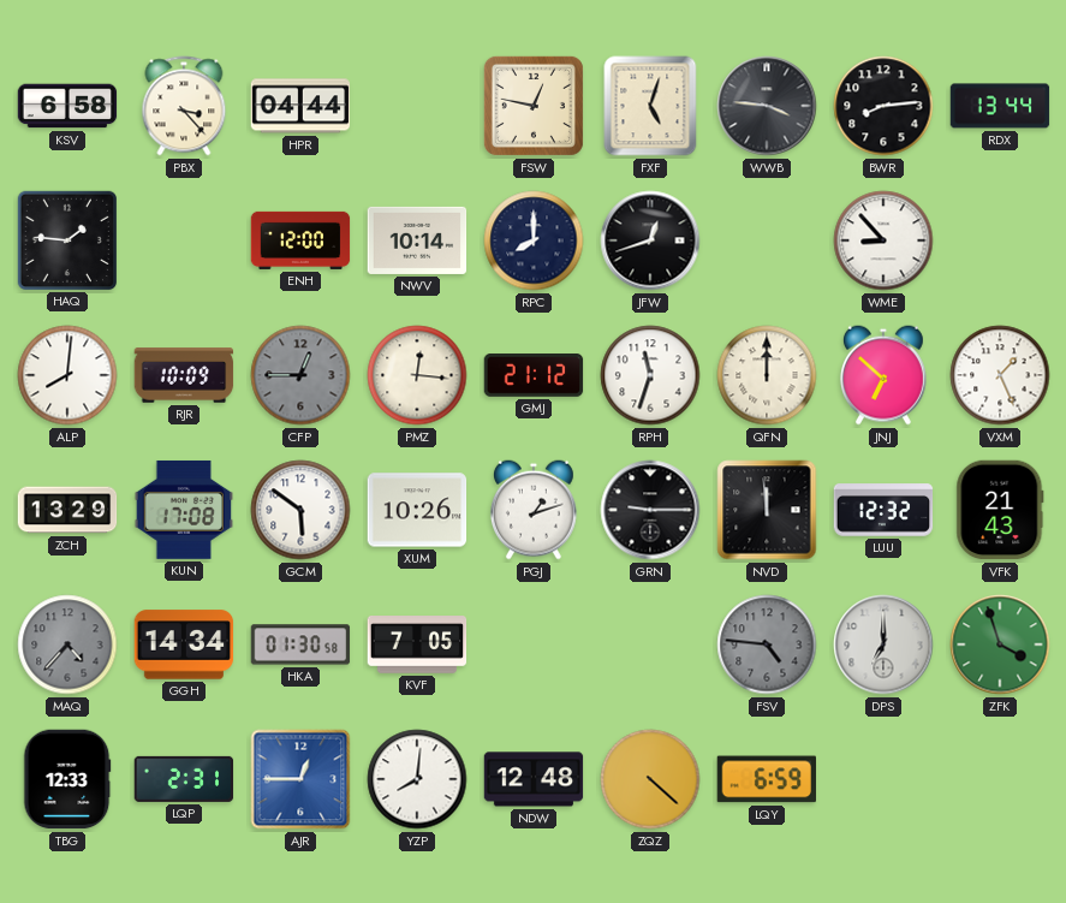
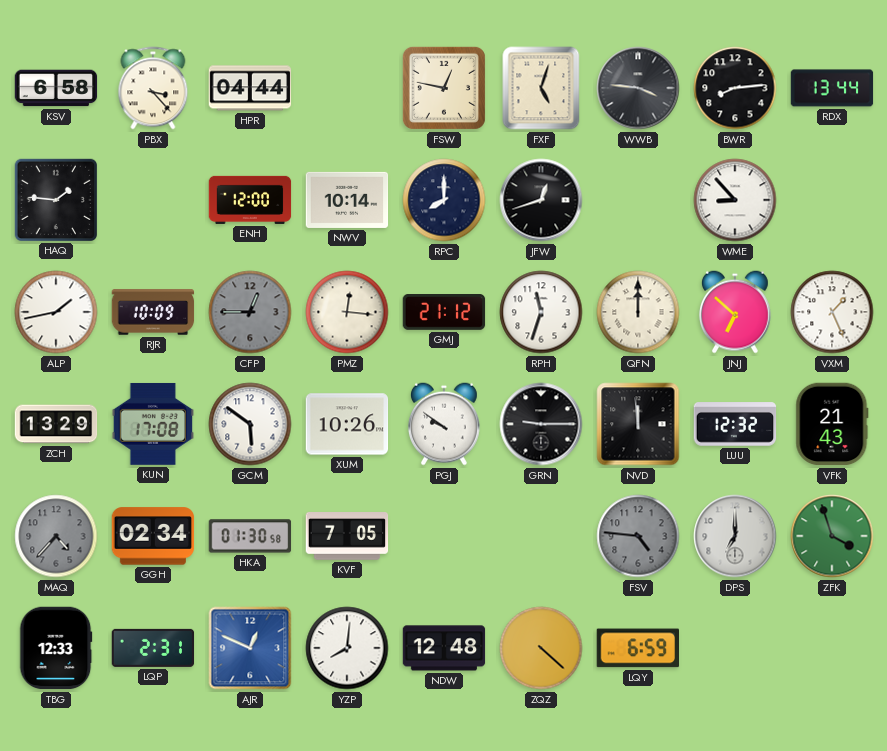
ALP: 8:01 -> 1:43
PGJ: 1:12 -> 9:51
GGH: 14:34 -> 02:34
AJR: 12:45 -> 12:49
